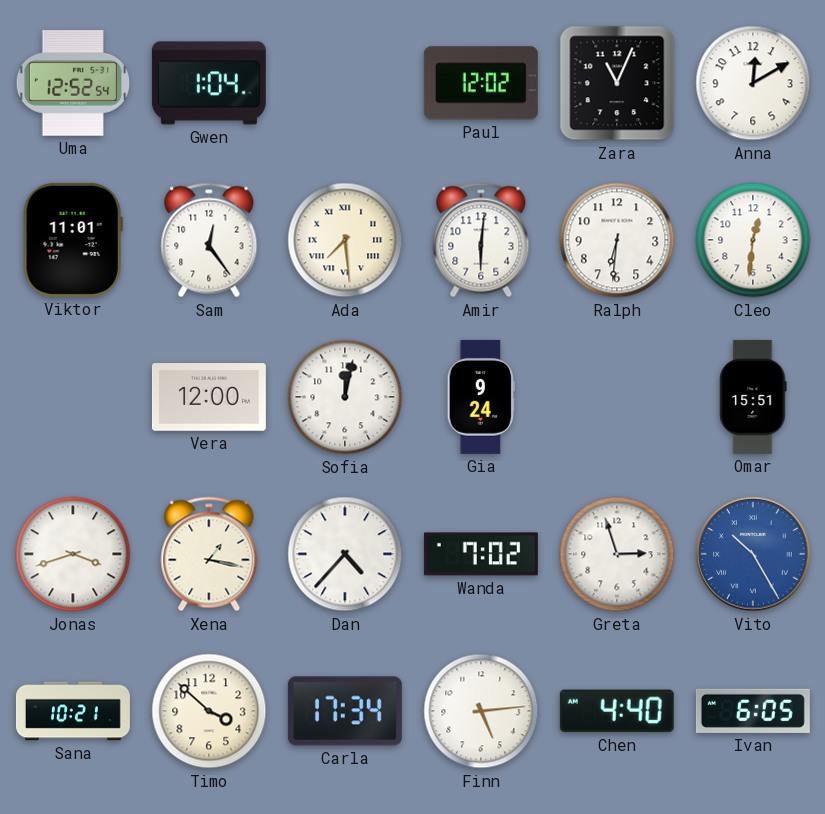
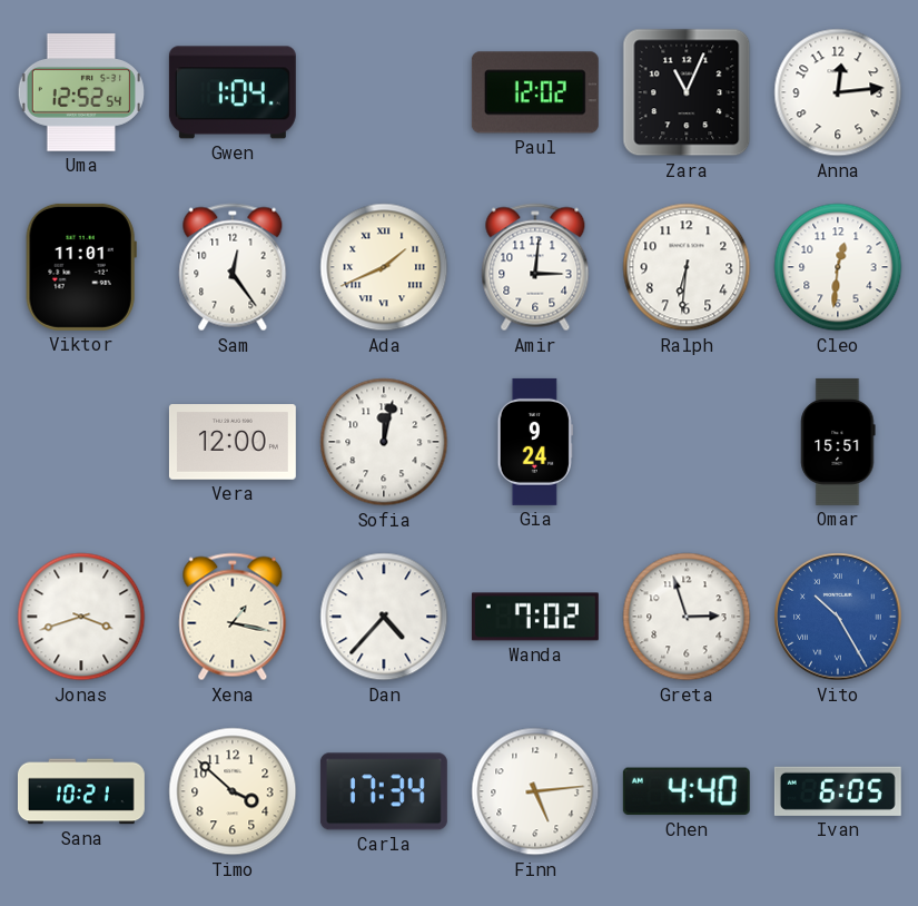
Anna: 12:10 -> 12:14
Ada: 7:29 -> 1:41
Amir: 6:01 -> 3:01
